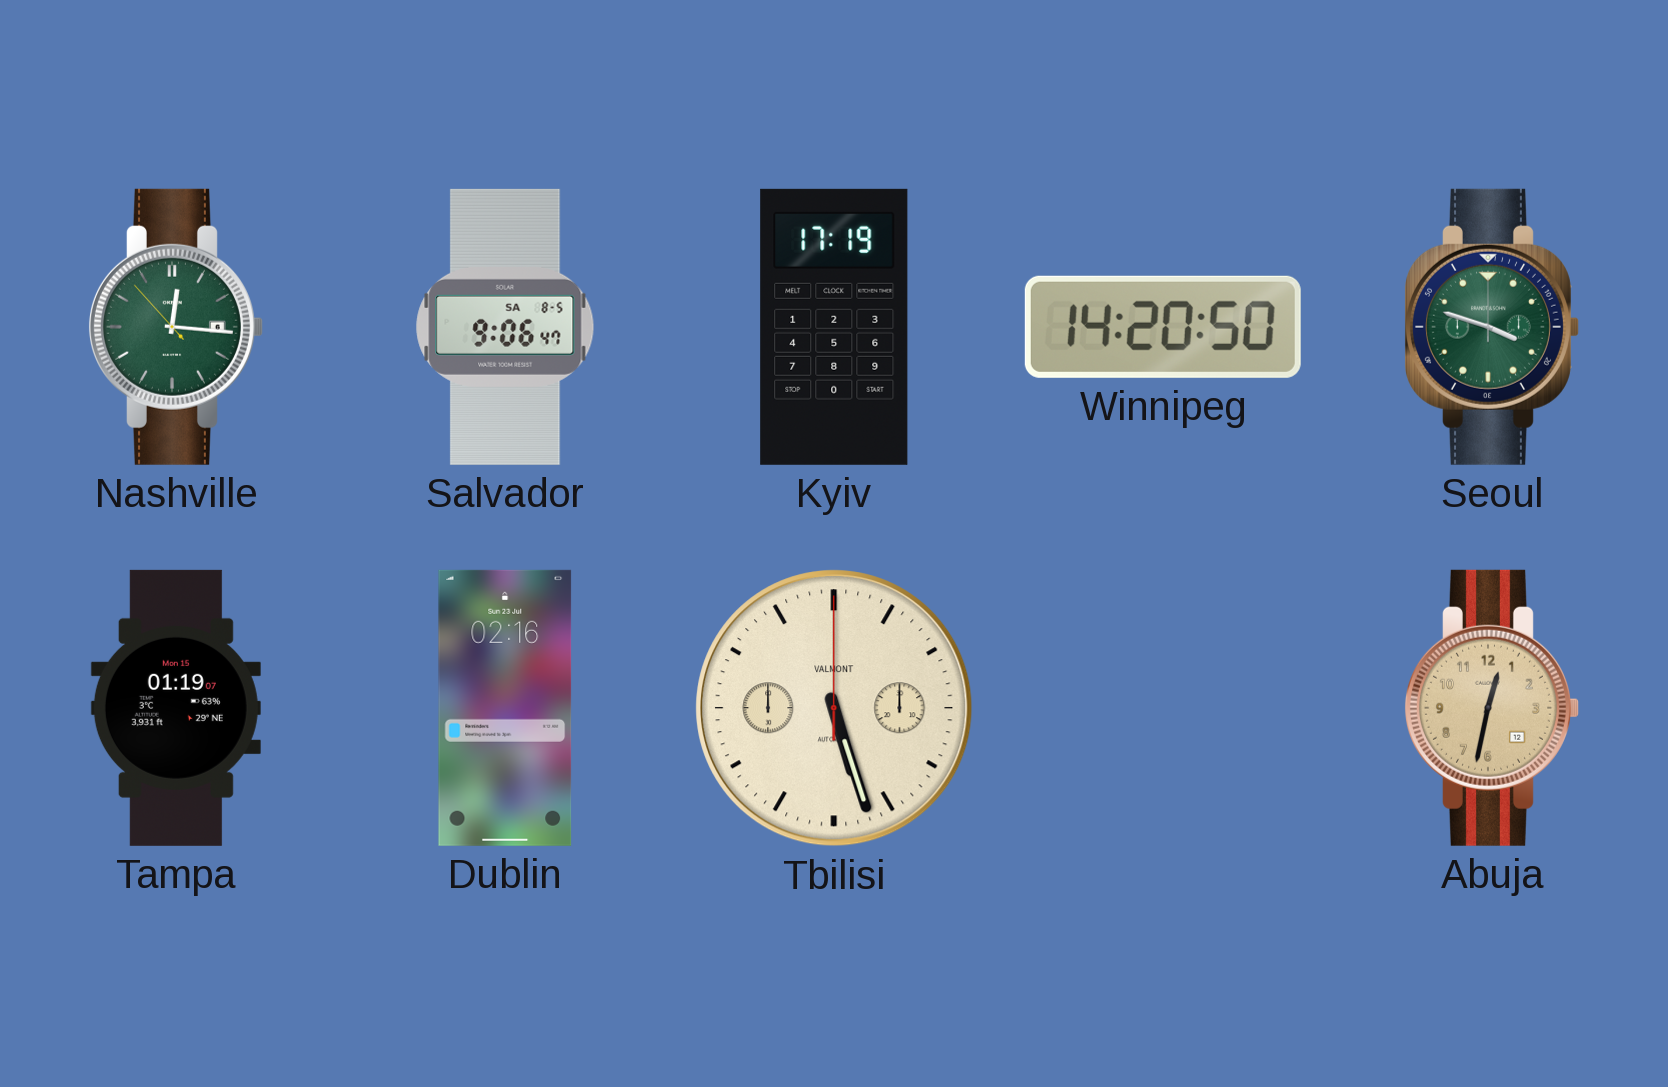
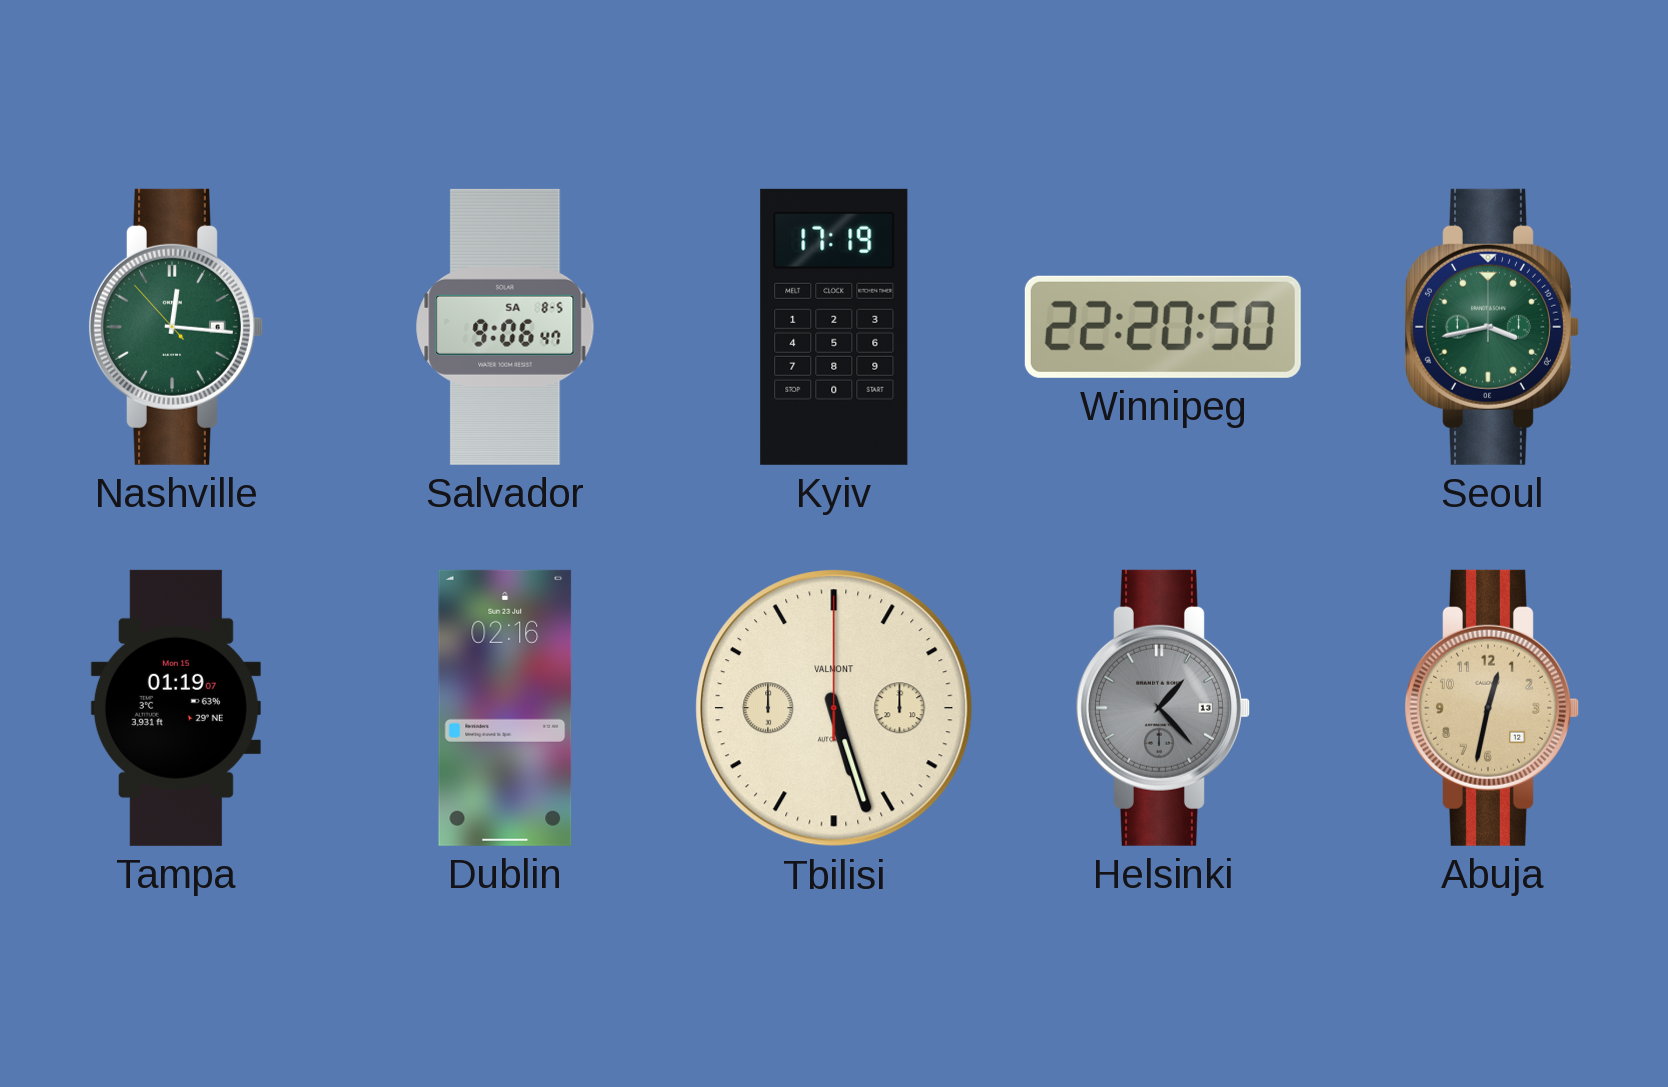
Winnipeg: 14:20 -> 22:20
Seoul: 3:48 -> 3:43
Helsinki: none -> 1:23
